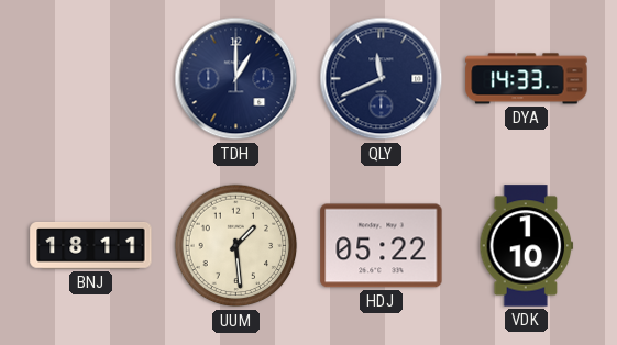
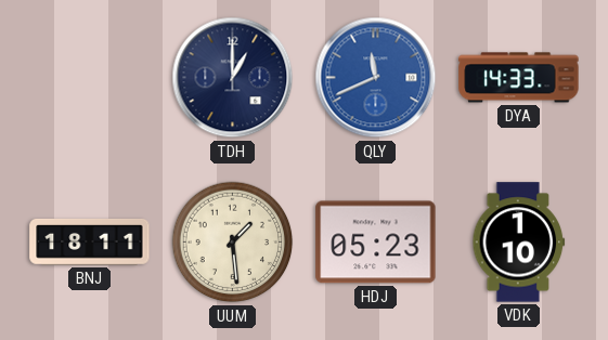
QLY dial: navy -> blue
HDJ: 05:22 -> 05:23
